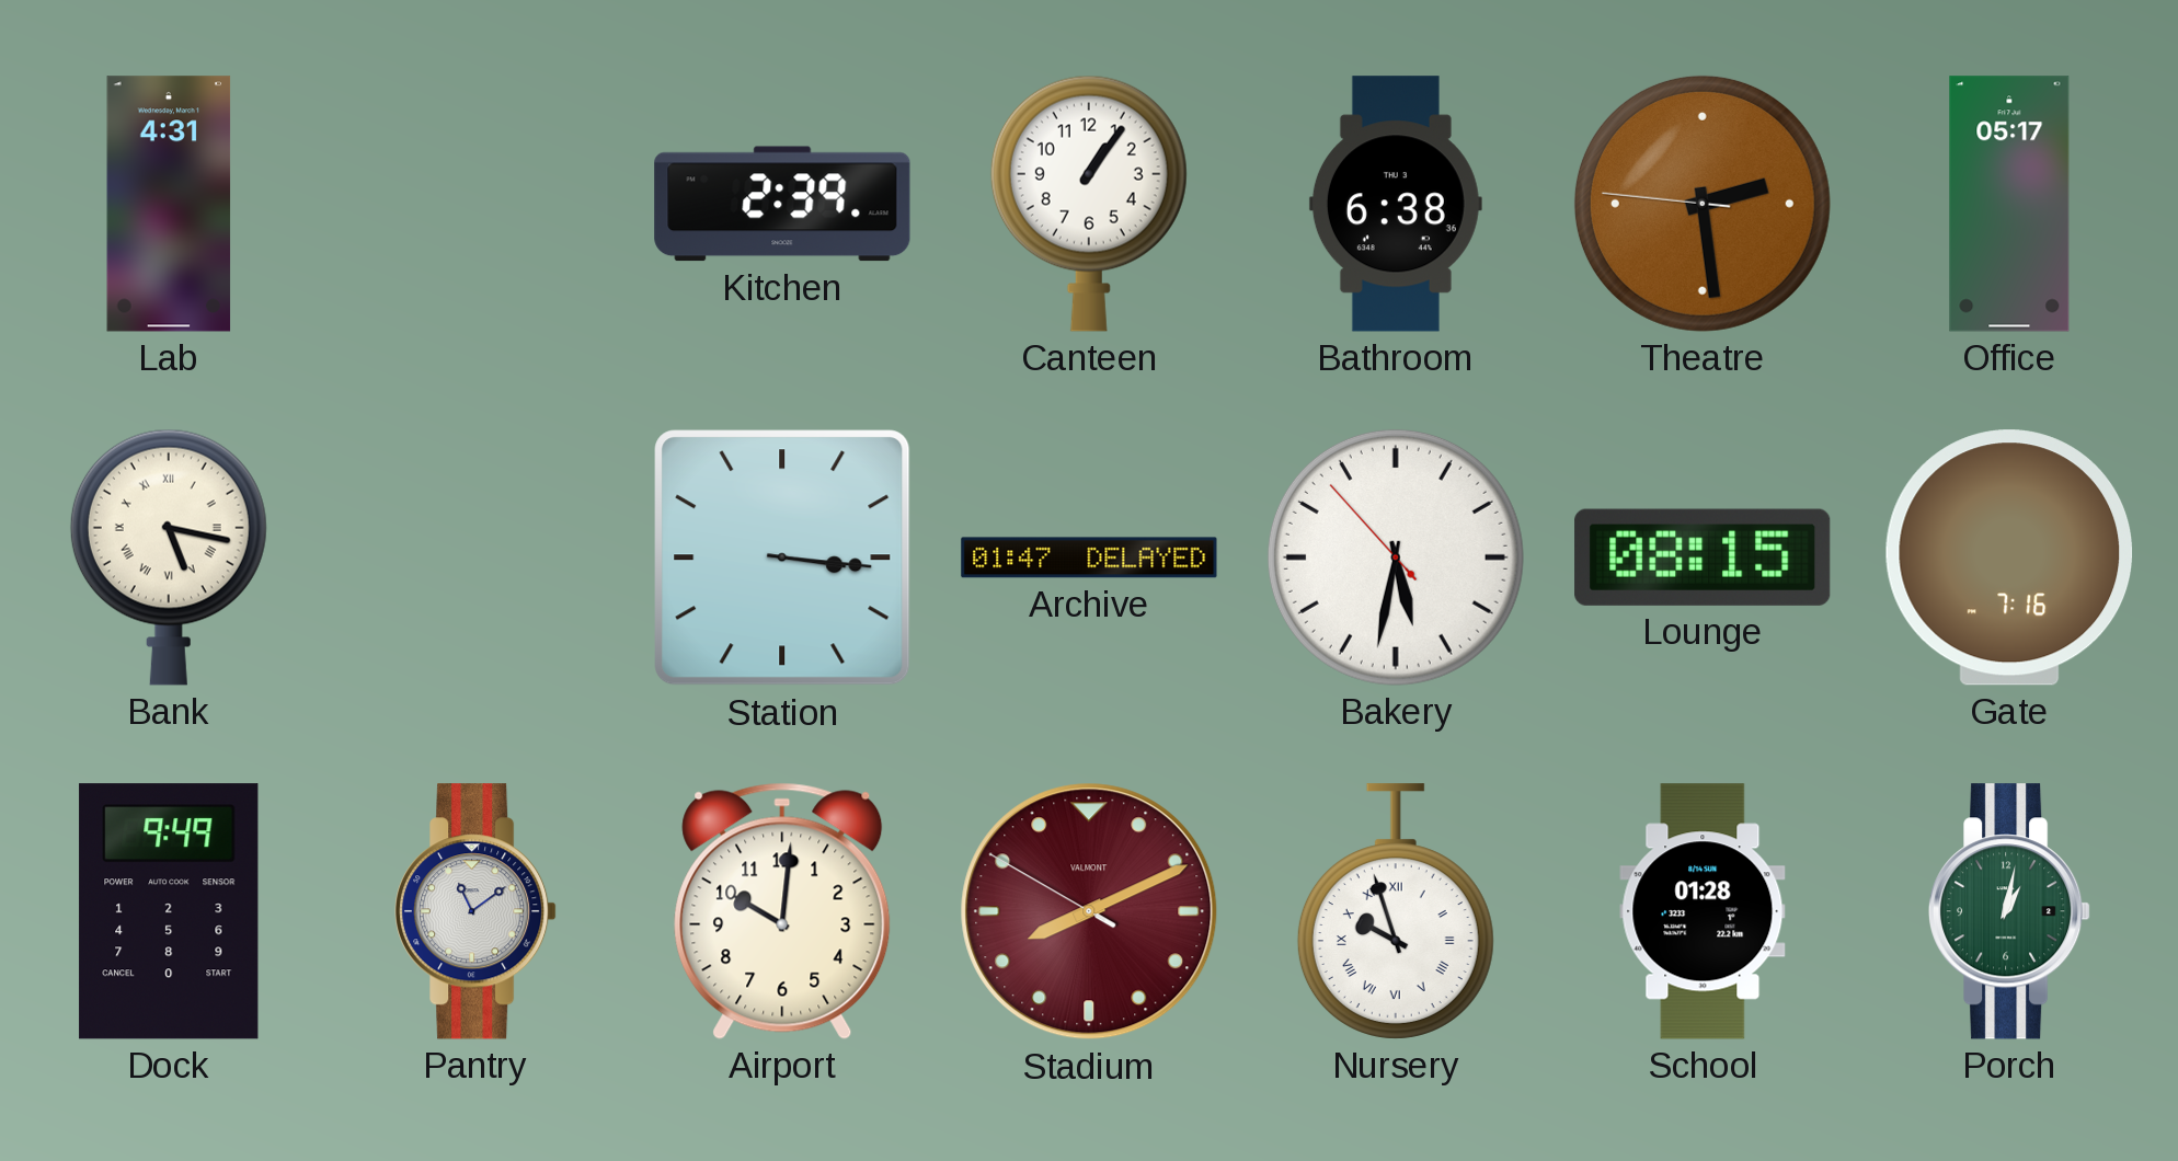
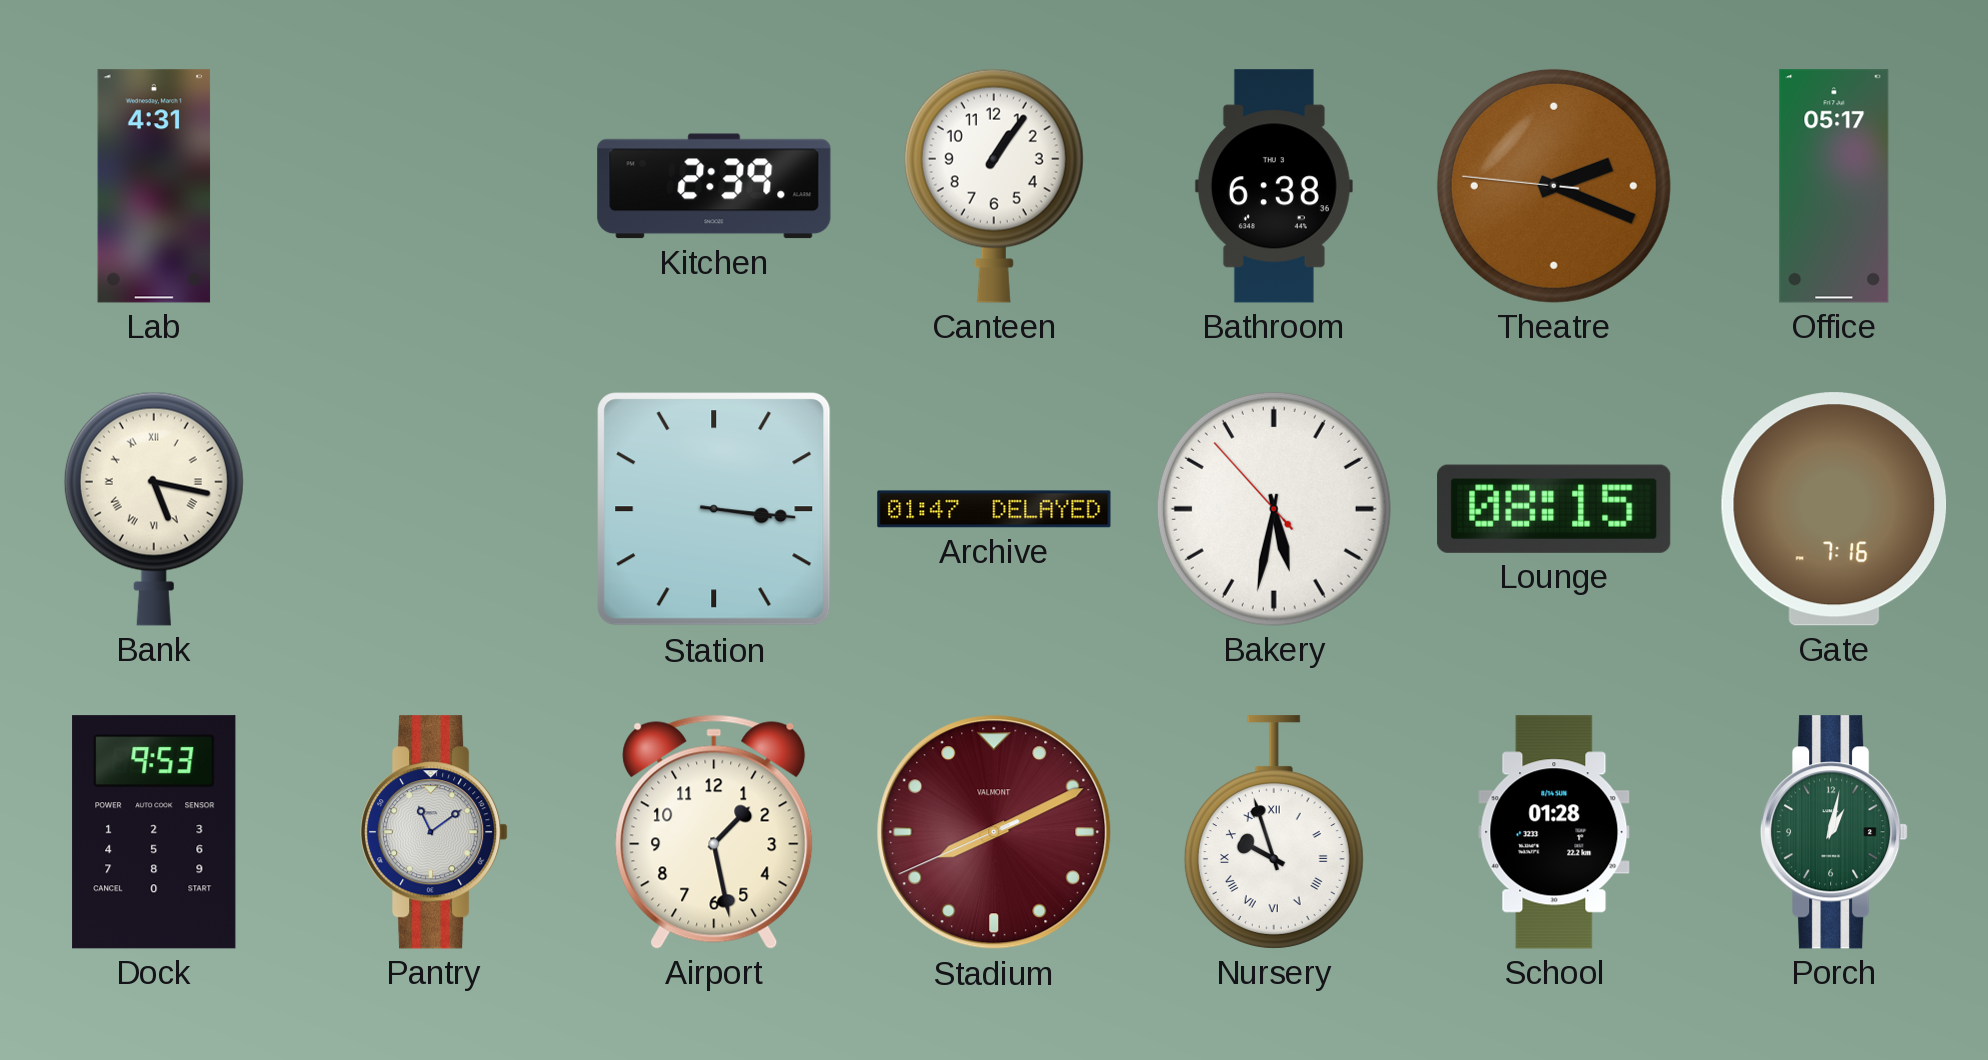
Theatre: 2:28 -> 2:18
Dock: 9:49 -> 9:53
Airport: 10:01 -> 1:28
Stadium: 8:10:50 -> 8:10:41
